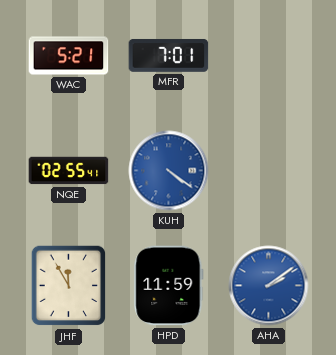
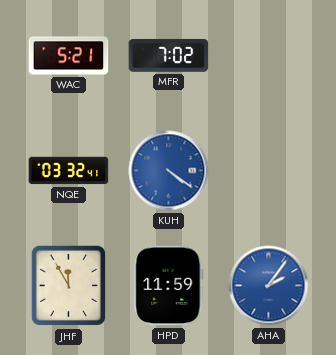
MFR: 7:01 -> 7:02
NQE: 02:55 -> 03:32
AHA: 2:09 -> 2:06
